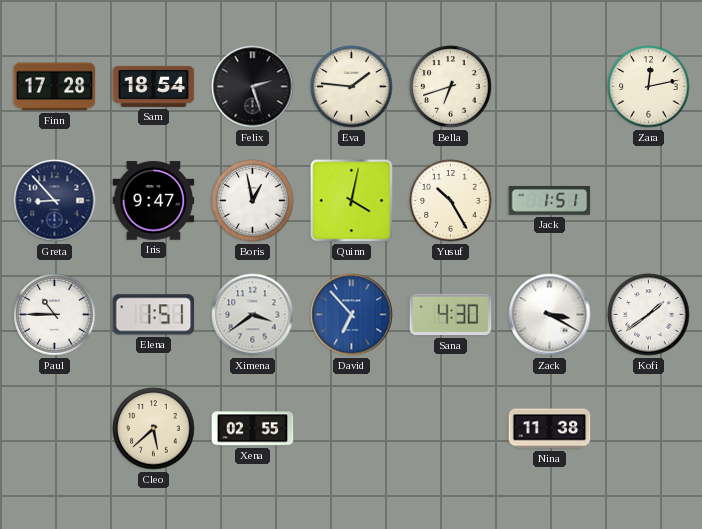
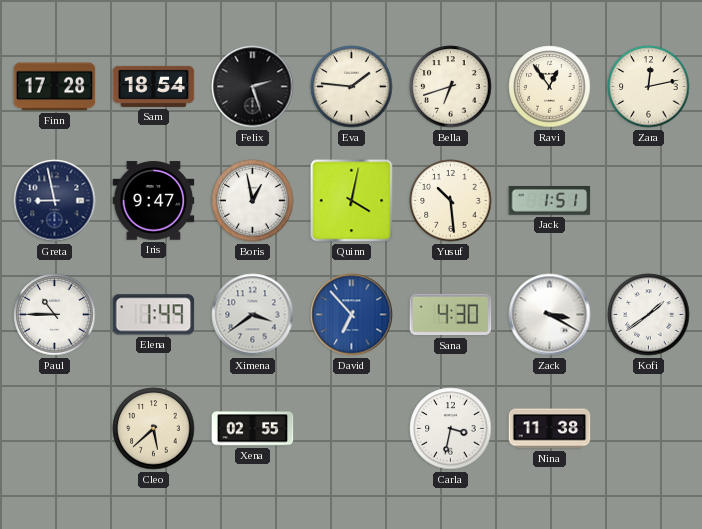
Ravi: none -> 12:54
Greta: 8:53 -> 8:58
Yusuf: 10:25 -> 10:29
Elena: 1:51 -> 1:49
Carla: none -> 3:32
